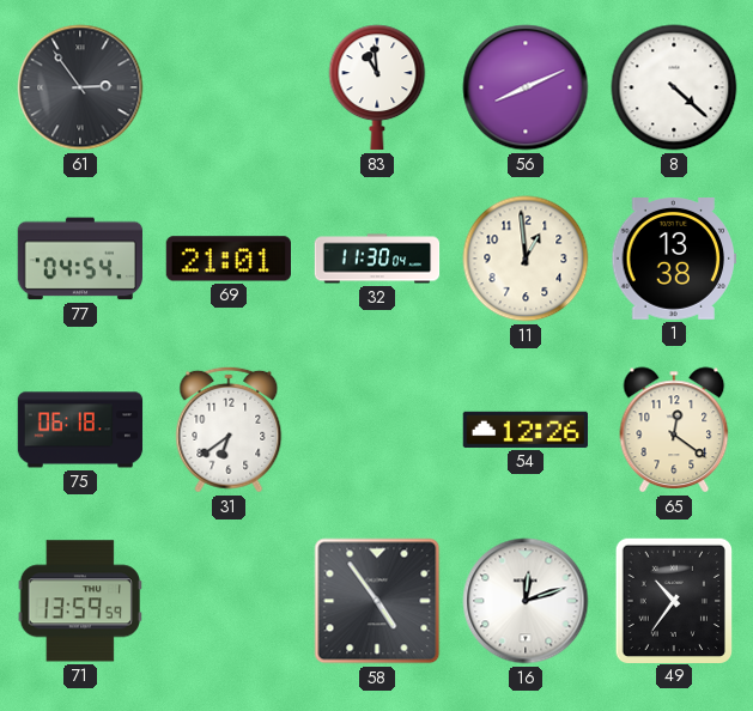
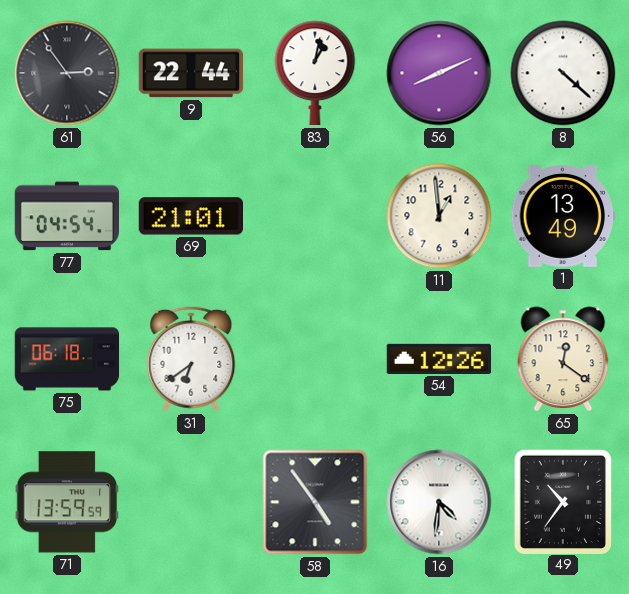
9: none -> 22:44
83: 10:59 -> 1:02
32: 11:30 -> none
1: 13:38 -> 13:49
16: 12:12 -> 4:31
